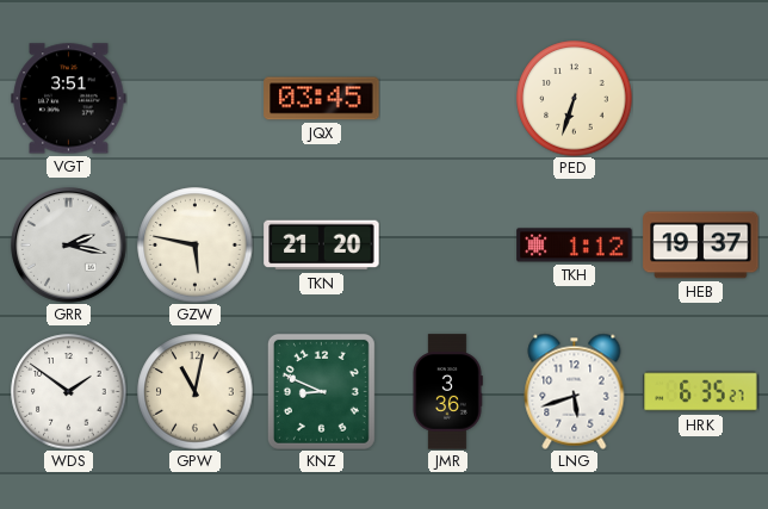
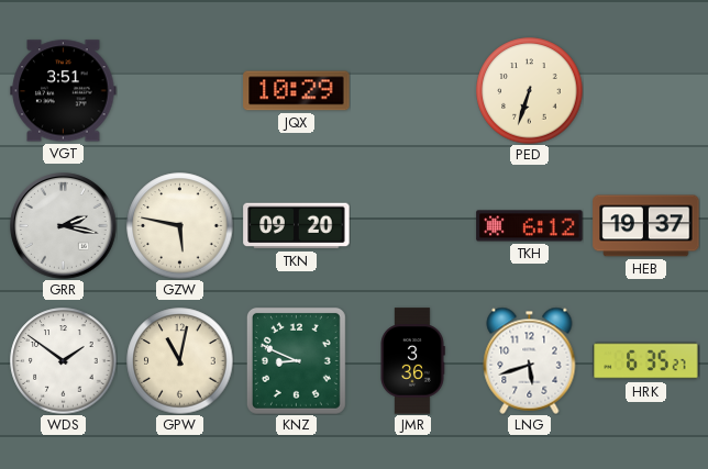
JQX: 03:45 -> 10:29
TKN: 21:20 -> 09:20
TKH: 1:12 -> 6:12
